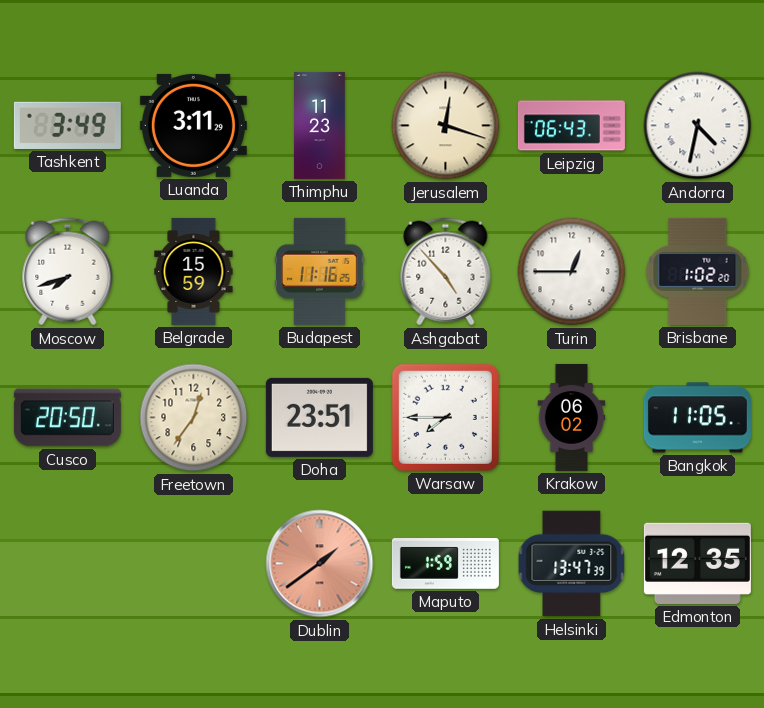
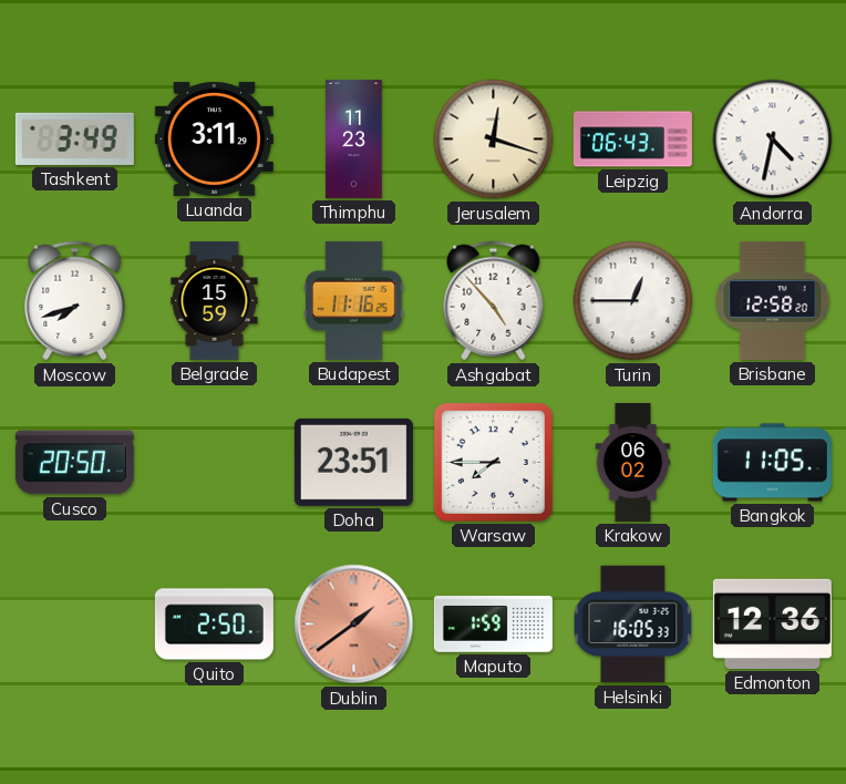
Brisbane: 1:02 -> 12:58
Freetown: 12:36 -> none
Quito: none -> 2:50
Helsinki: 13:47 -> 16:05
Edmonton: 12:35 -> 12:36
